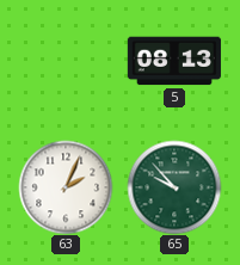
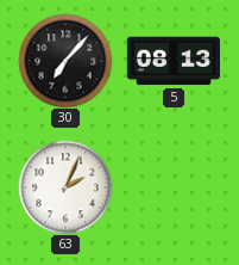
30: none -> 7:07
65: 9:53 -> none
